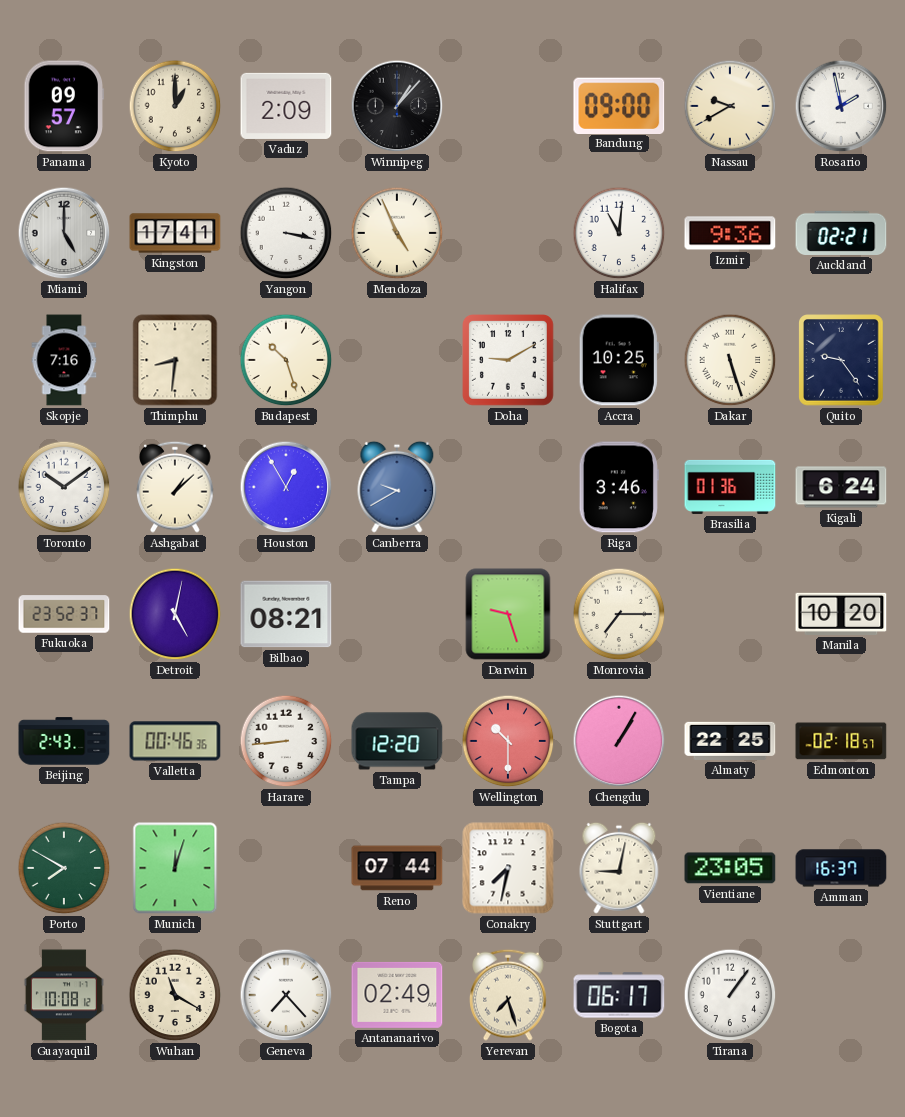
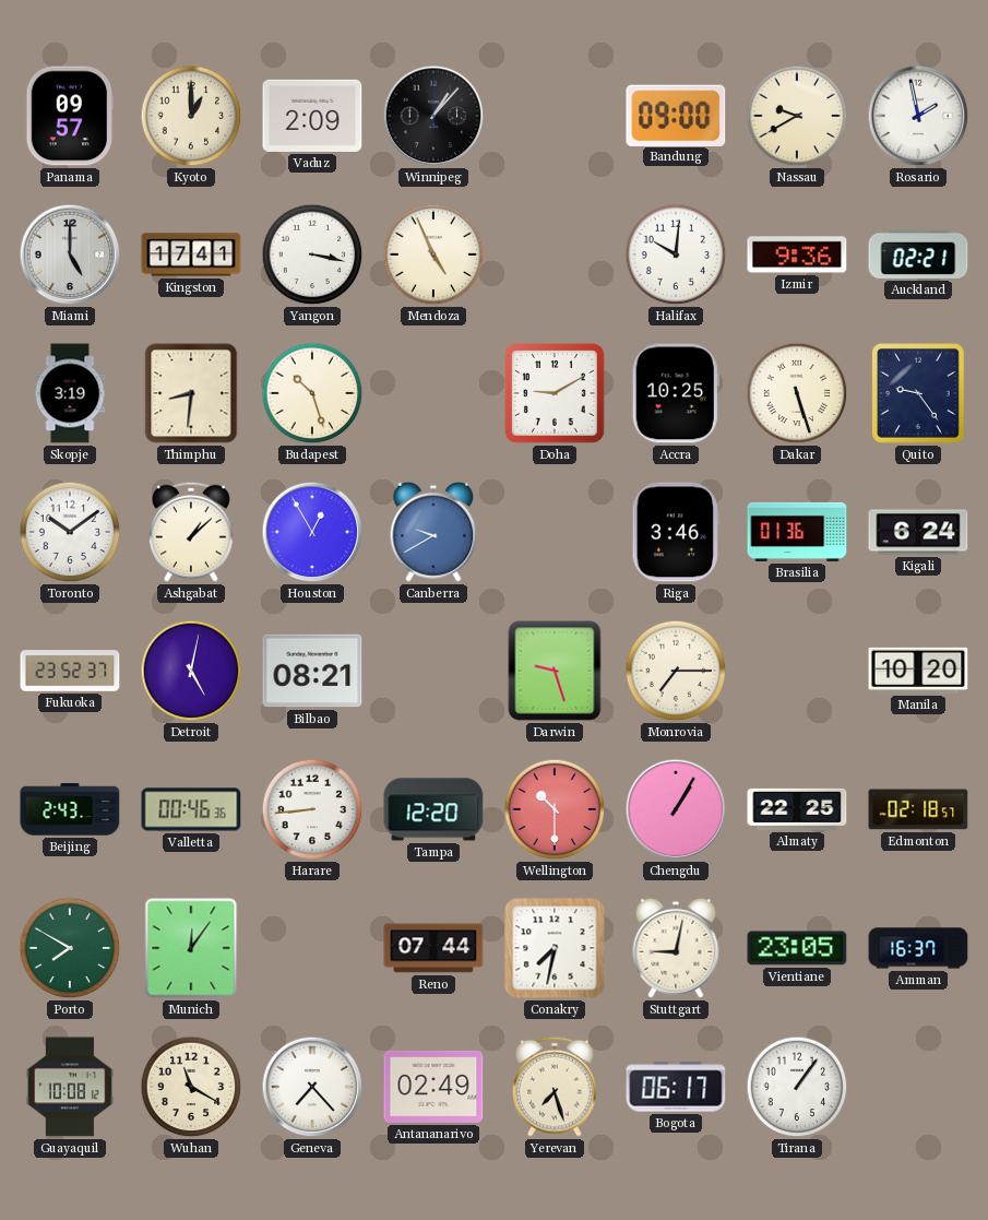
Halifax: 11:01 -> 10:01
Skopje: 7:16 -> 3:19
Munich: 12:03 -> 12:06
